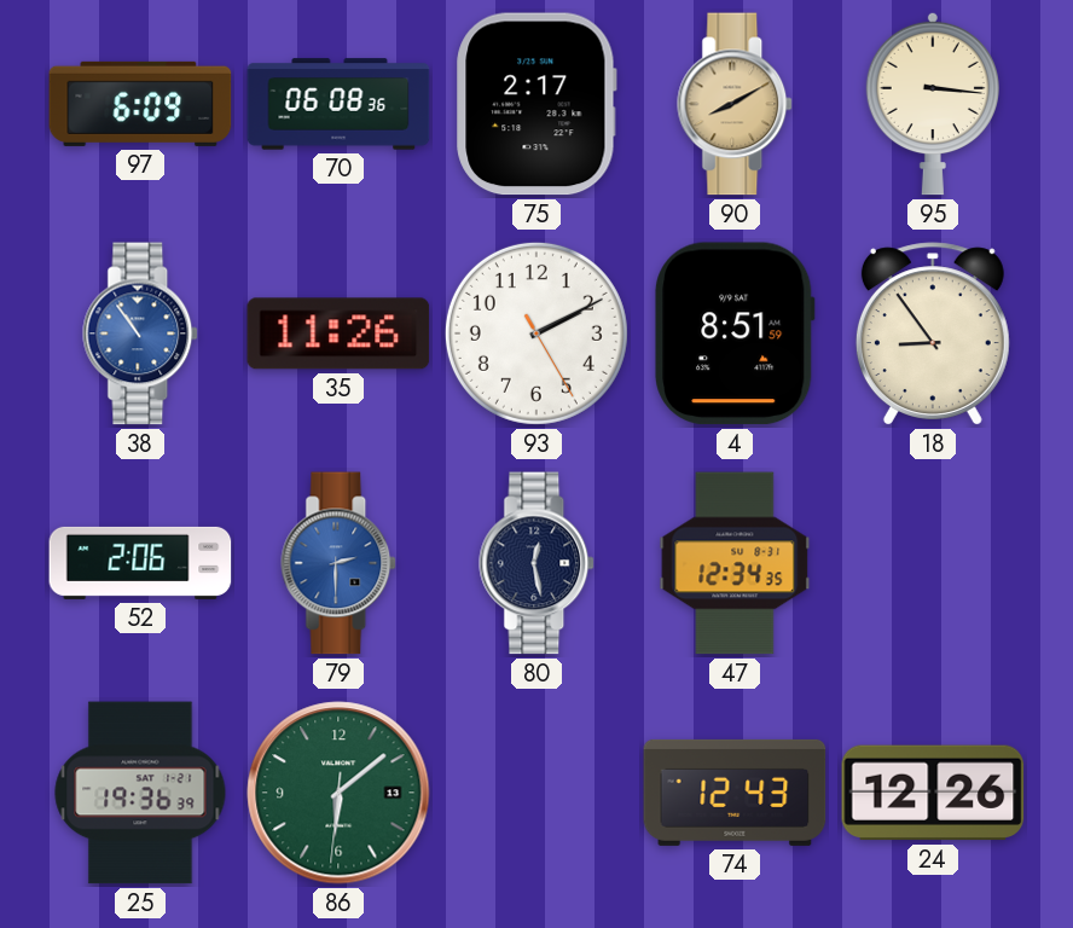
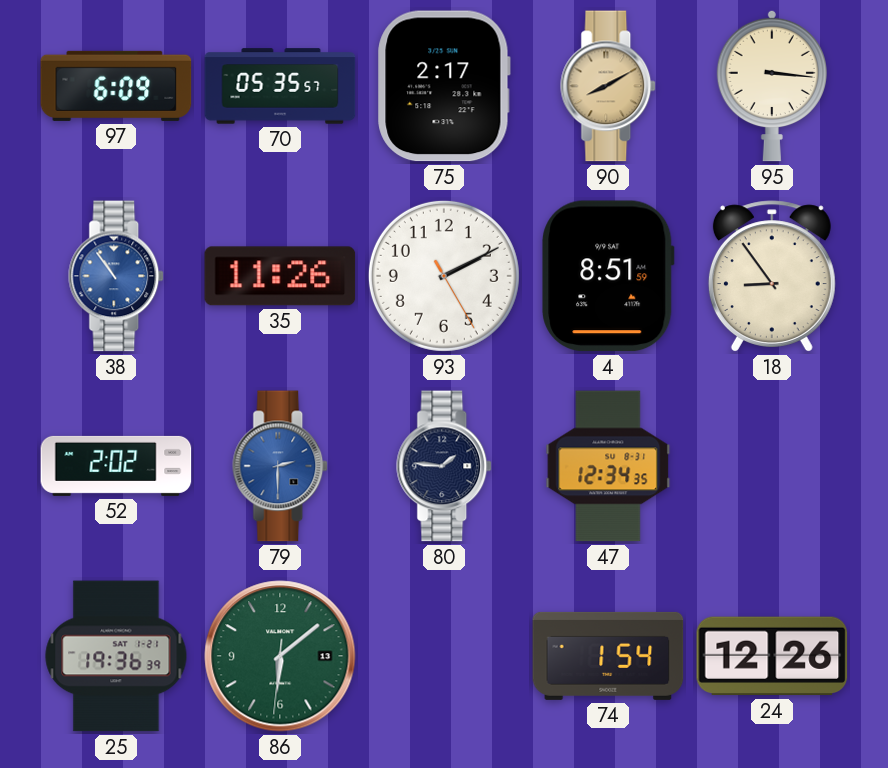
70: 06:08 -> 05:35
52: 2:06 -> 2:02
80: 12:28 -> 1:46
74: 12:43 -> 1:54
